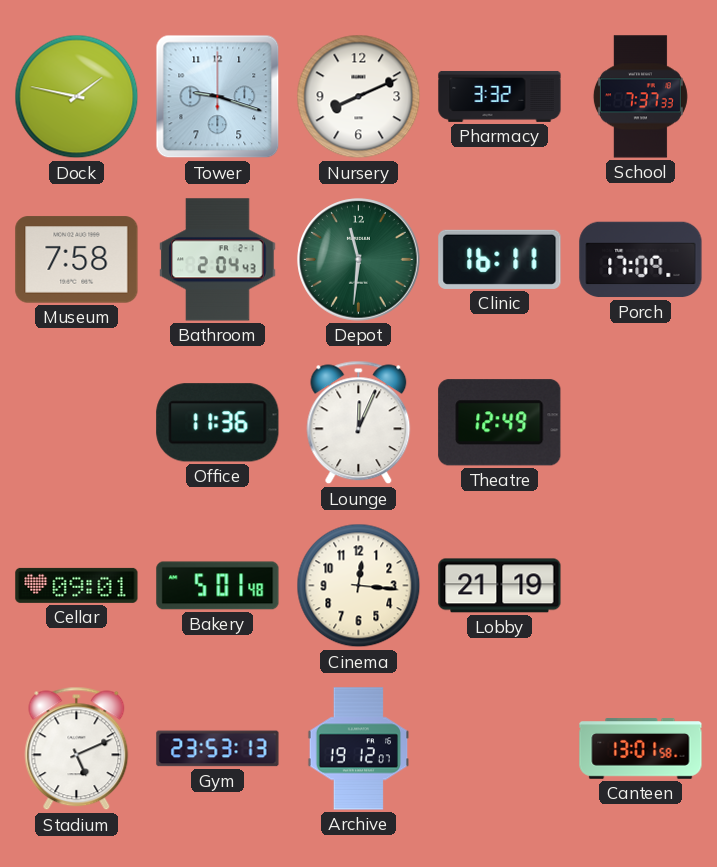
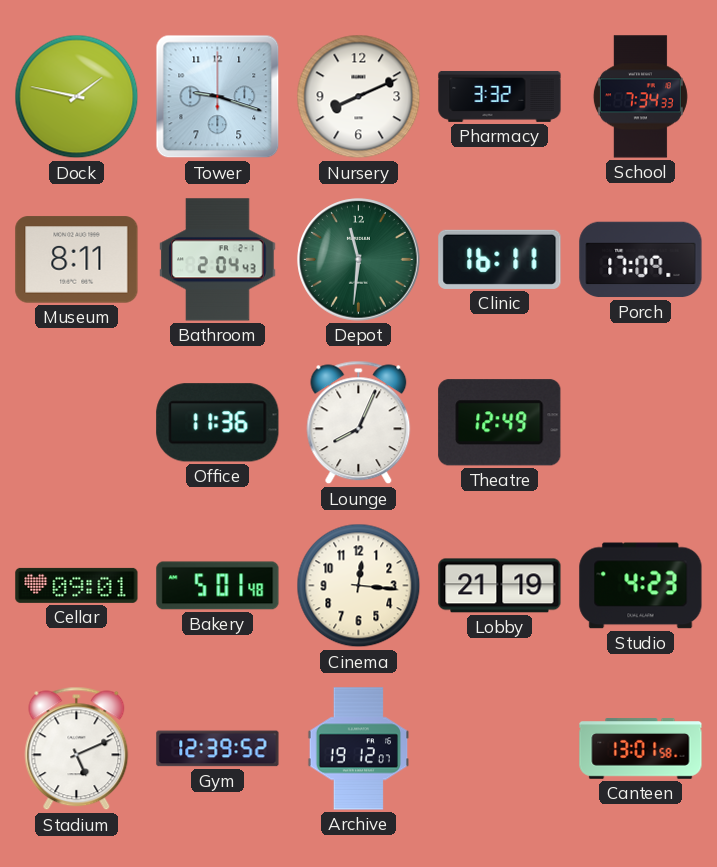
School: 7:37 -> 7:34
Museum: 7:58 -> 8:11
Lounge: 12:04 -> 8:04
Studio: none -> 4:23
Gym: 23:53 -> 12:39
